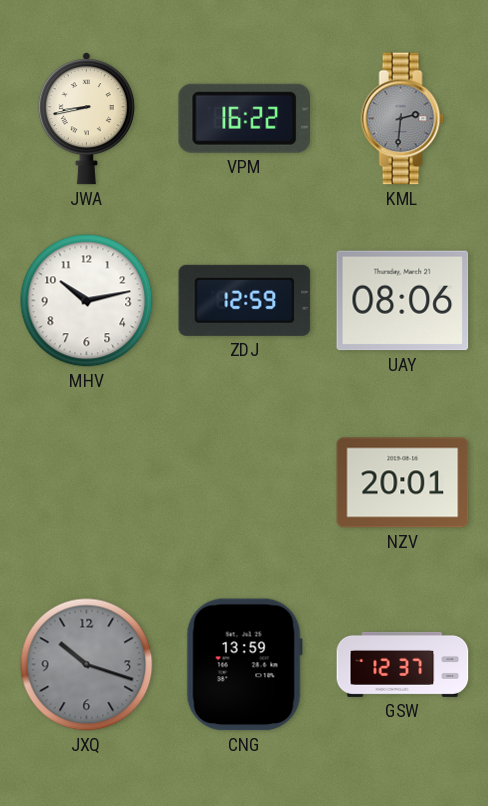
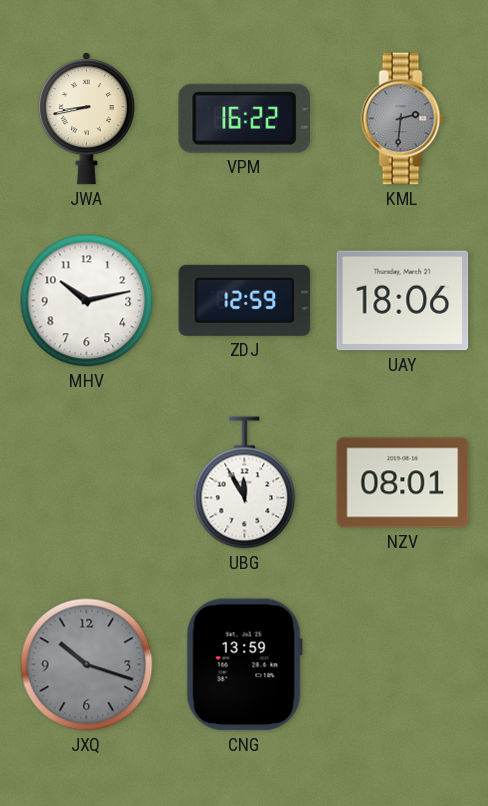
UAY: 08:06 -> 18:06
UBG: none -> 11:55
NZV: 20:01 -> 08:01
GSW: 12:37 -> none
